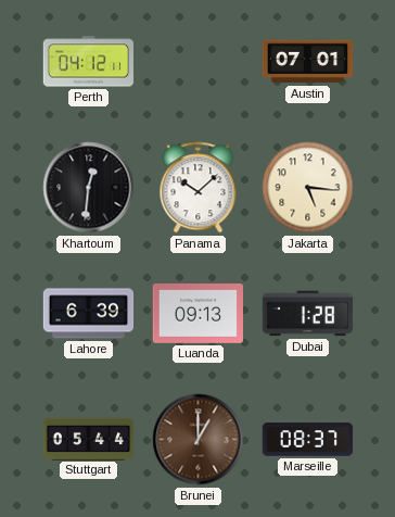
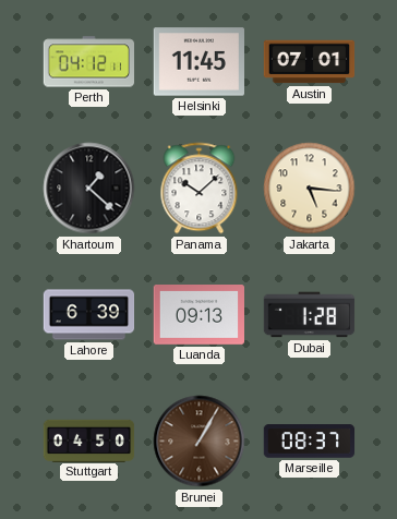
Helsinki: none -> 11:45
Khartoum: 12:31 -> 1:22
Stuttgart: 05:44 -> 04:50
Brunei: 1:00 -> 1:05
